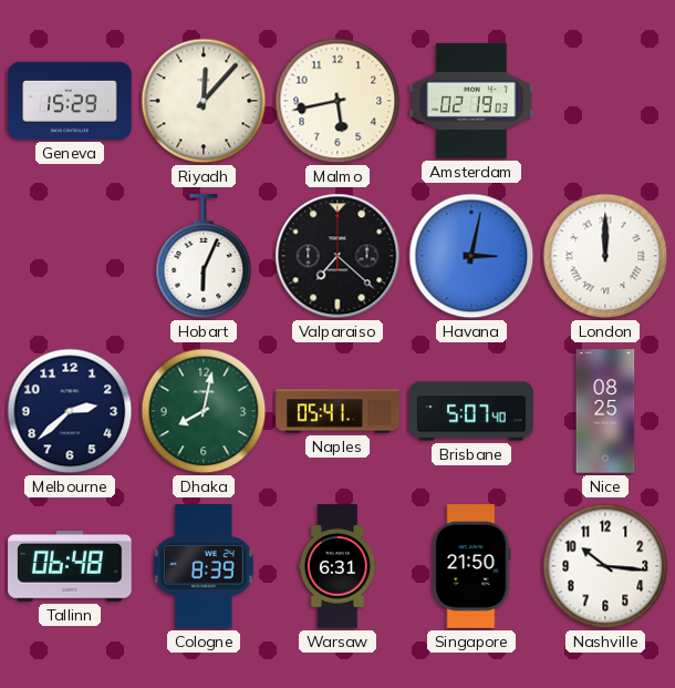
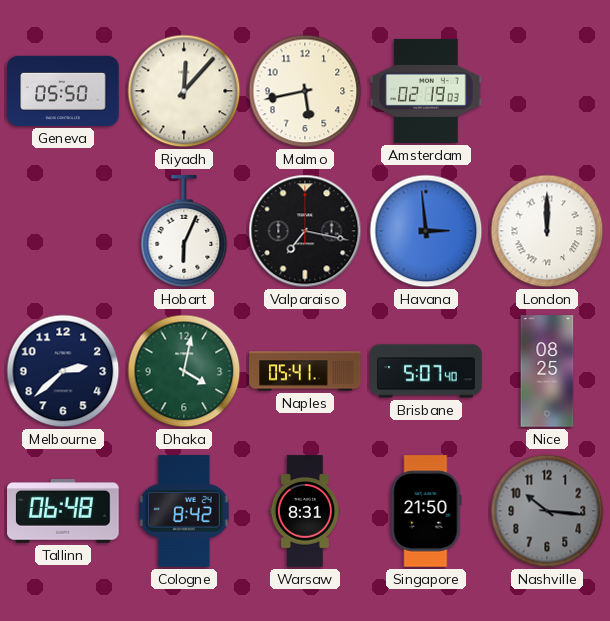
Geneva: 15:29 -> 05:50
Valparaiso: 7:22 -> 7:17
Havana: 3:02 -> 2:59
Dhaka: 8:02 -> 4:02
Cologne: 8:39 -> 8:42
Warsaw: 6:31 -> 8:31
Nashville dial: white -> grey
